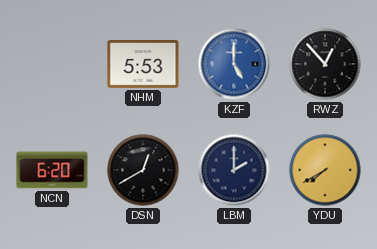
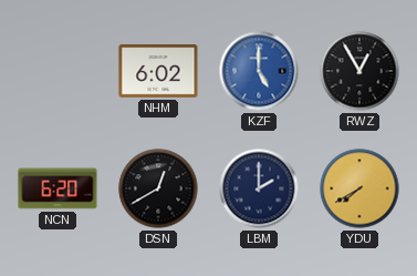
NHM: 5:53 -> 6:02
RWZ: 12:53 -> 12:55
